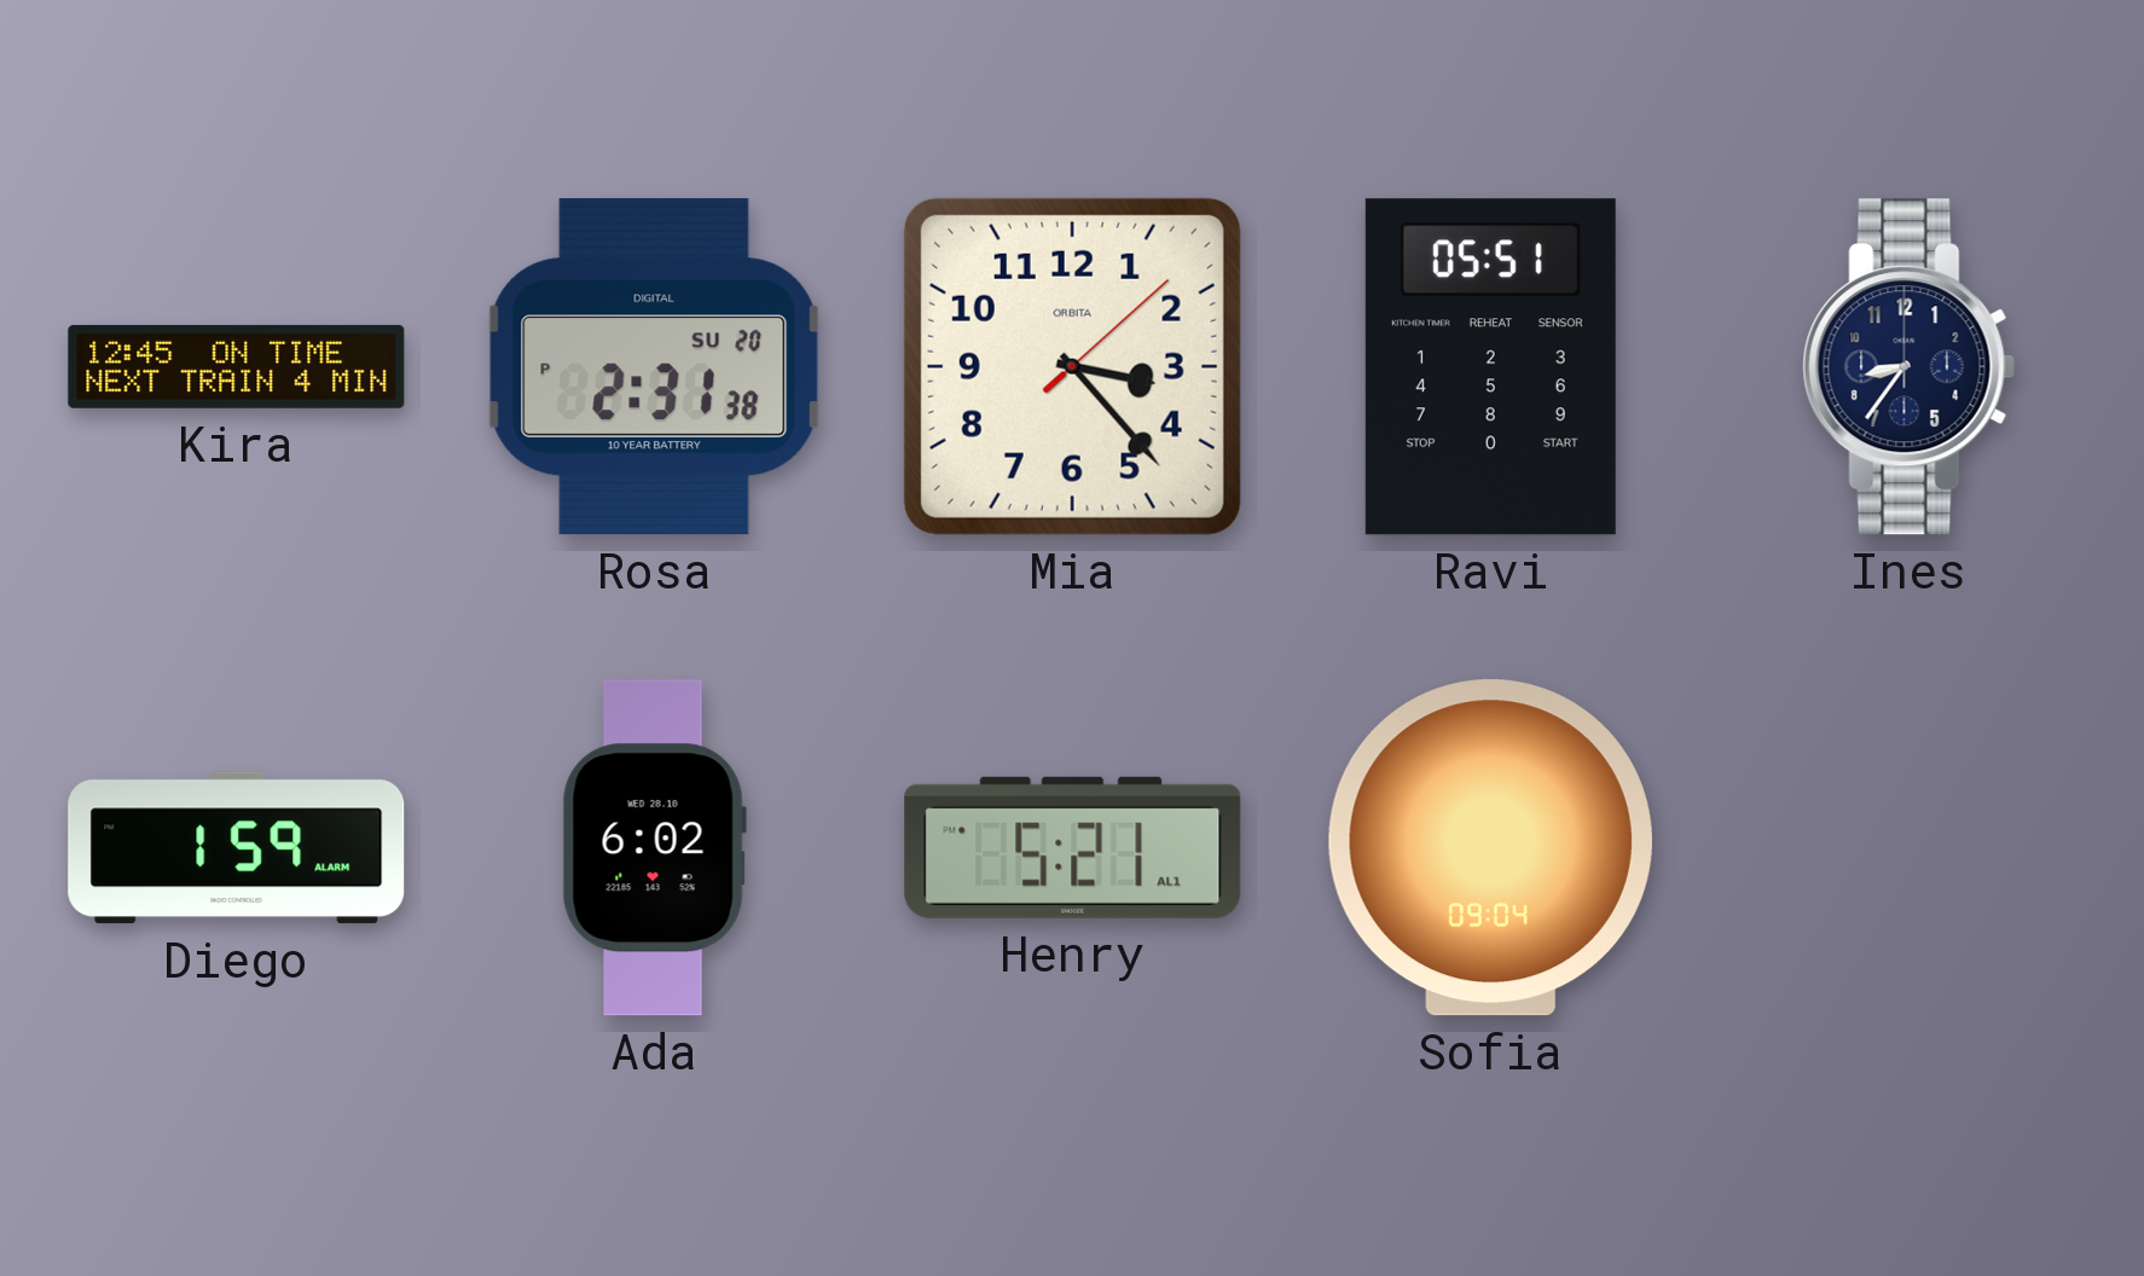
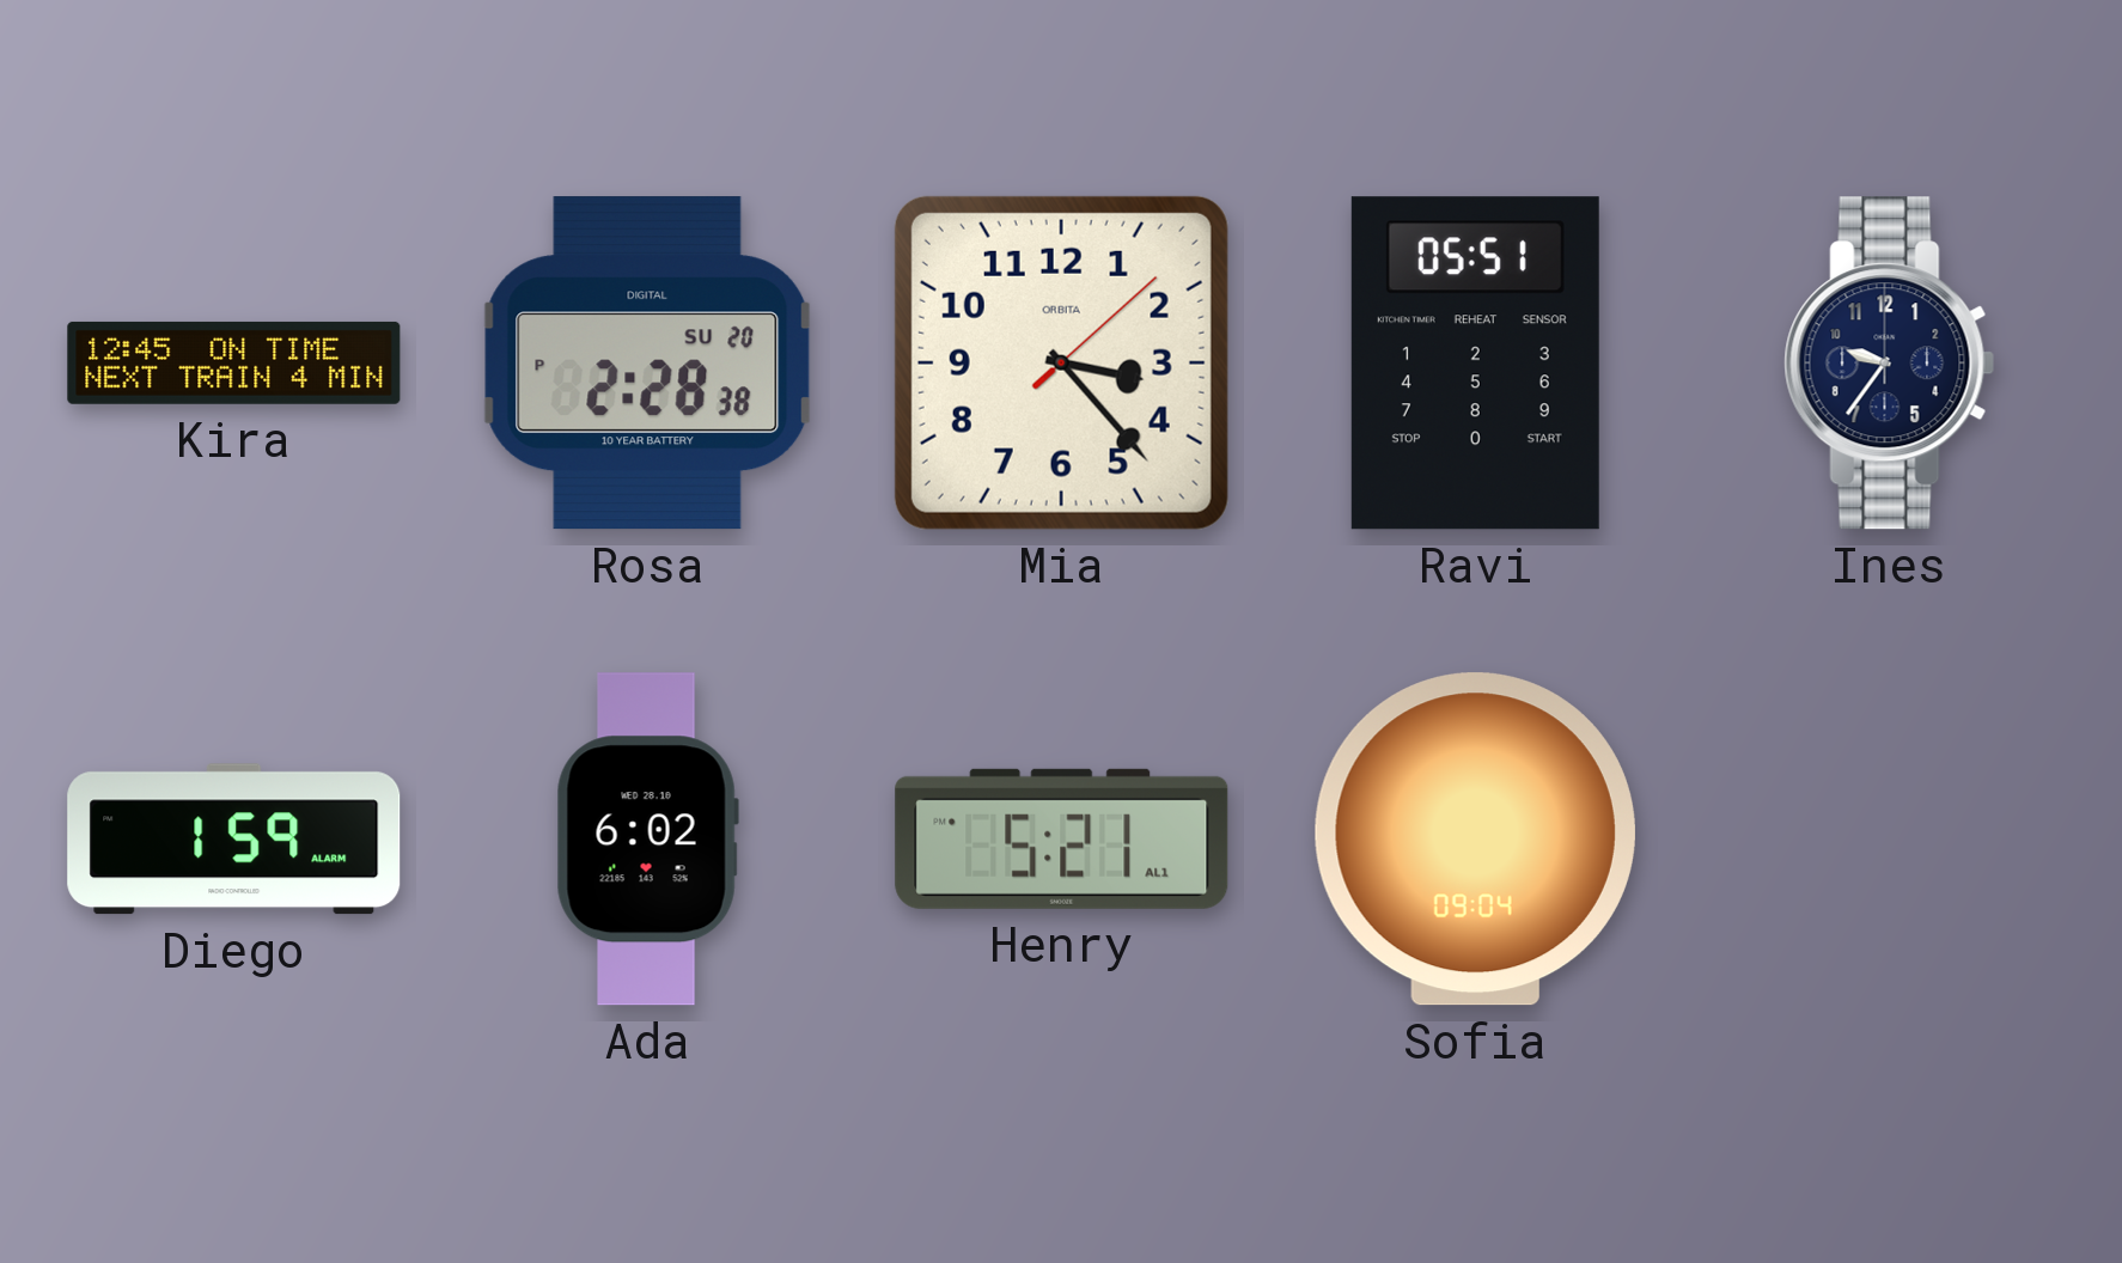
Rosa: 2:31 -> 2:28
Ines: 8:36 -> 9:36
